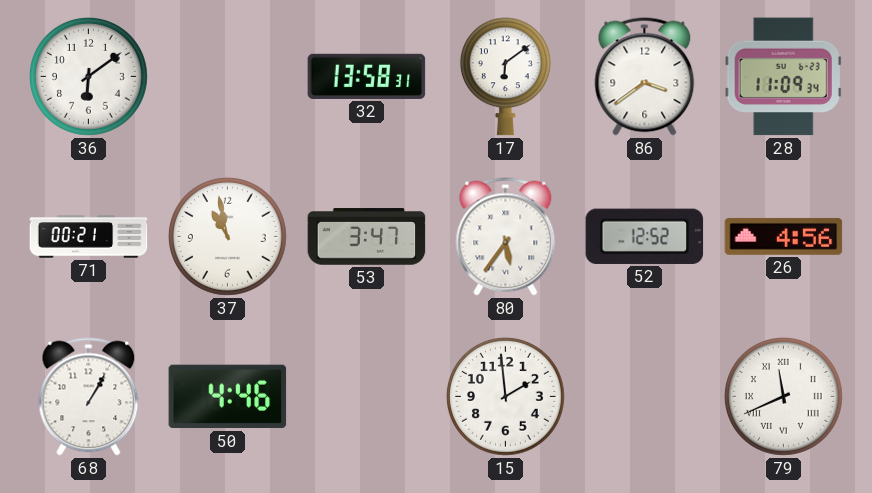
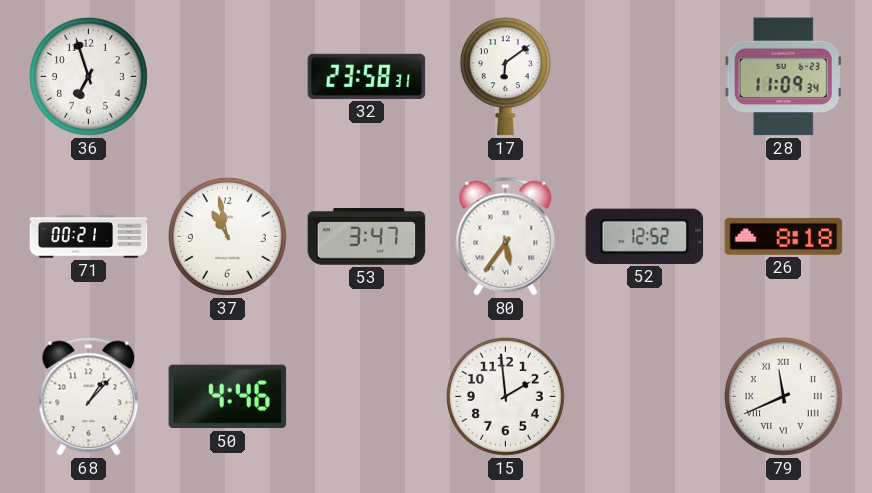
36: 6:09 -> 6:57
32: 13:58 -> 23:58
86: 3:39 -> none
26: 4:56 -> 8:18
68: 1:05 -> 1:07
